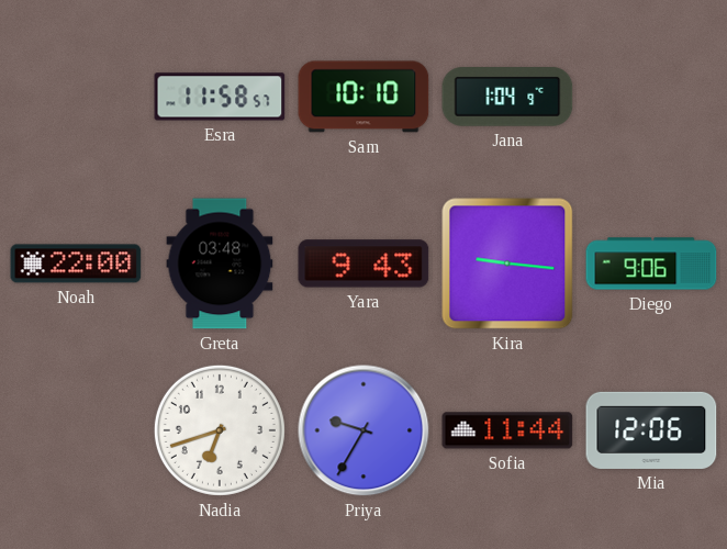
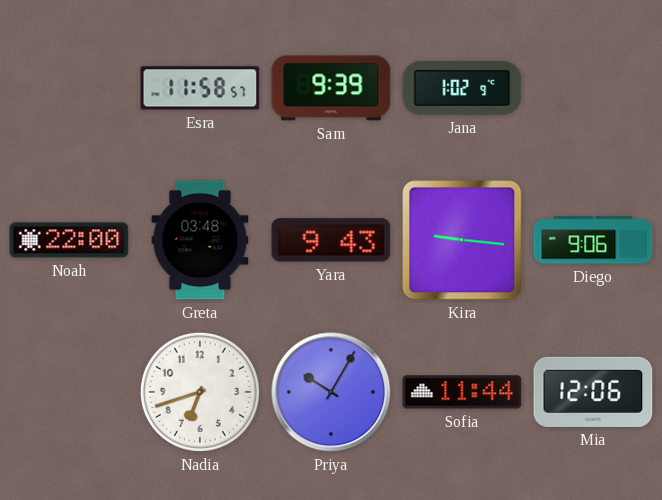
Sam: 10:10 -> 9:39
Jana: 1:04 -> 1:02
Priya: 9:35 -> 10:05
